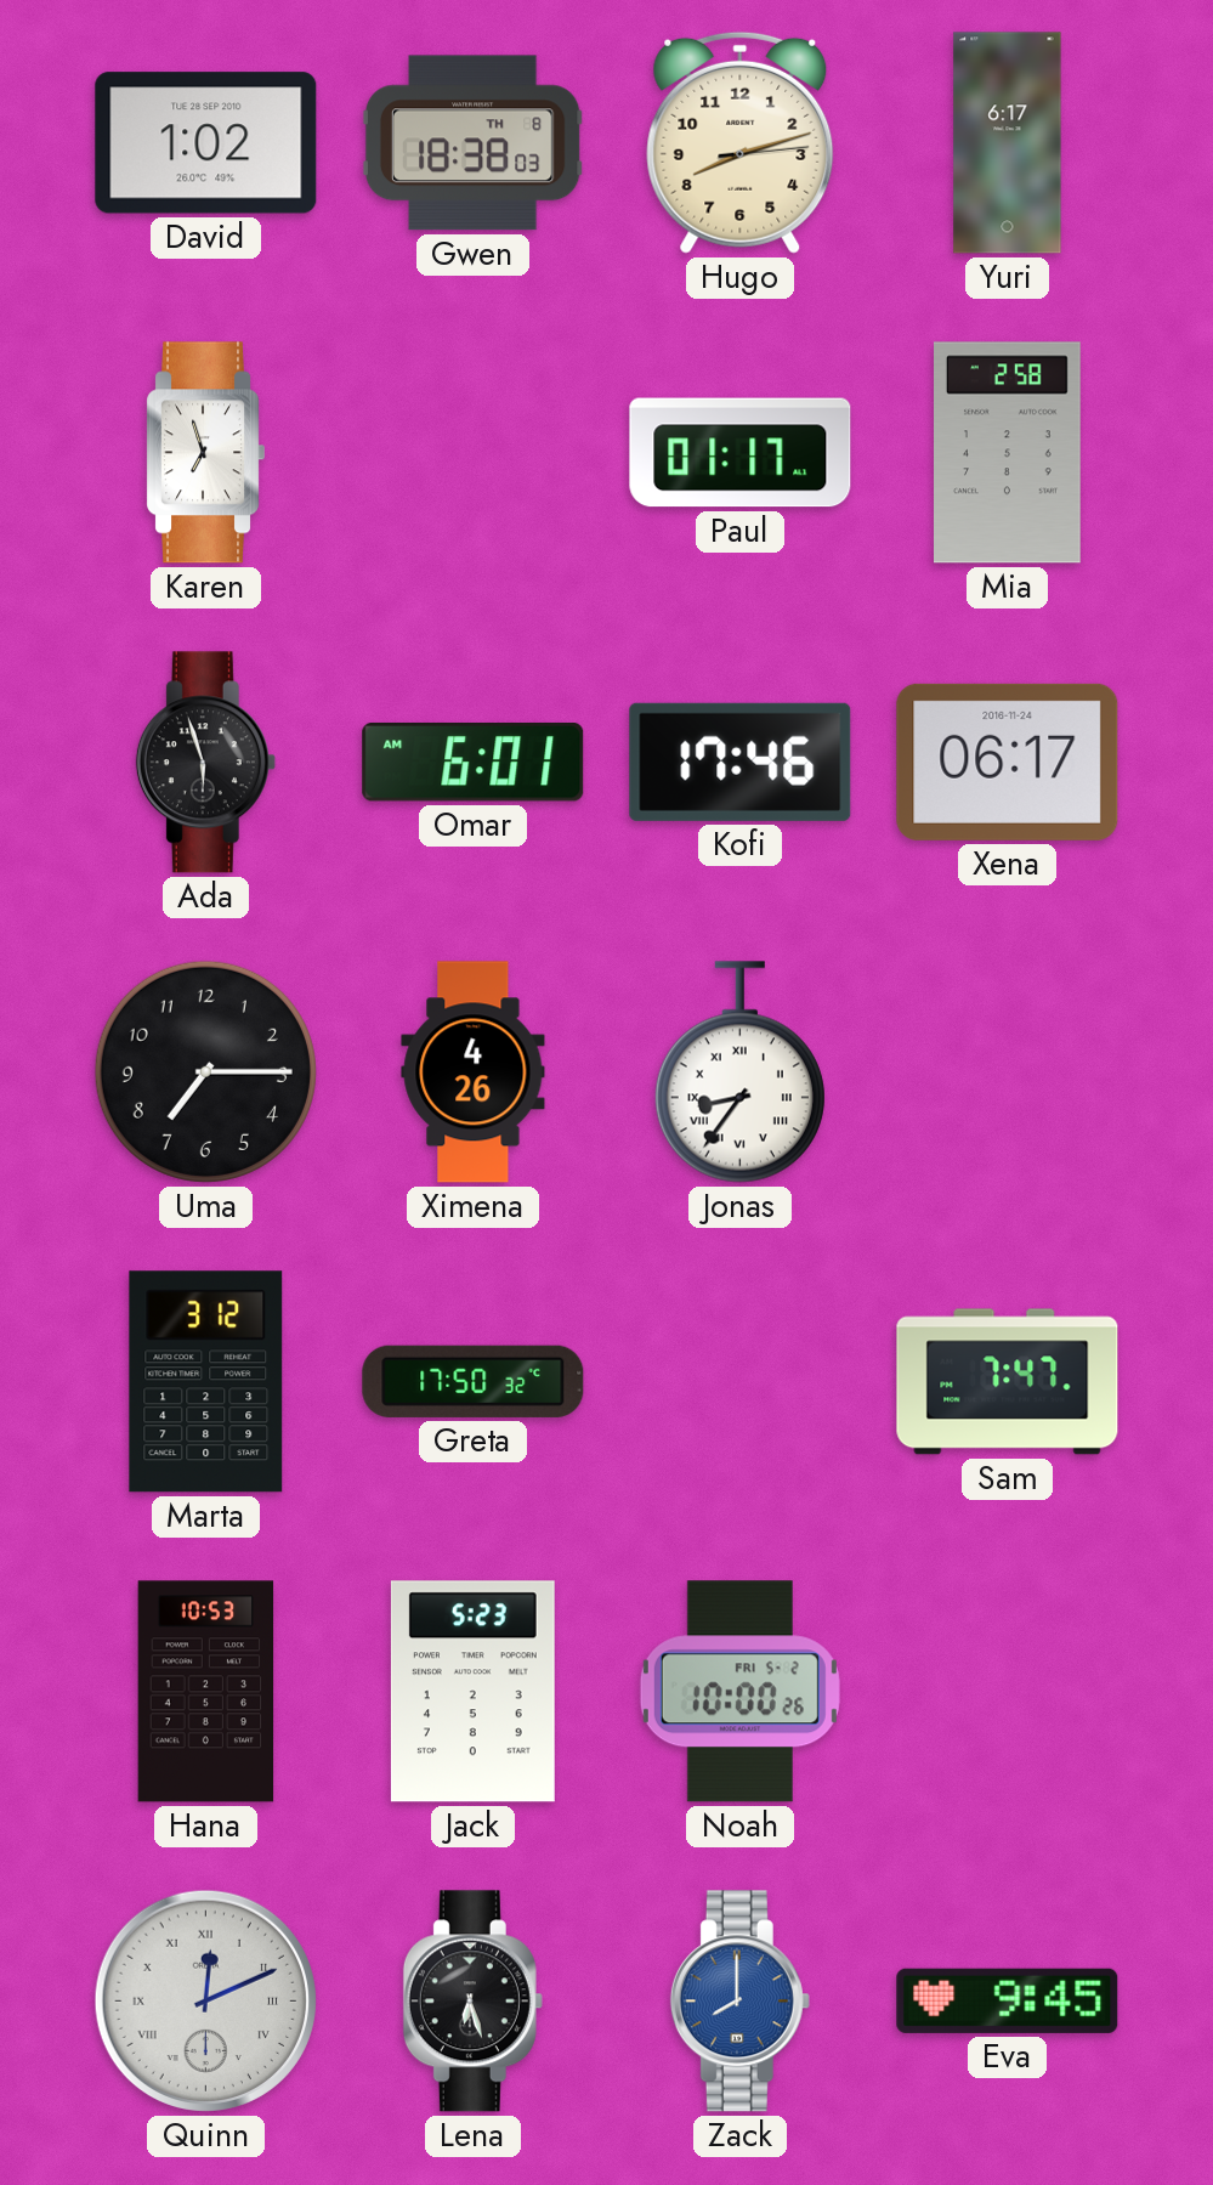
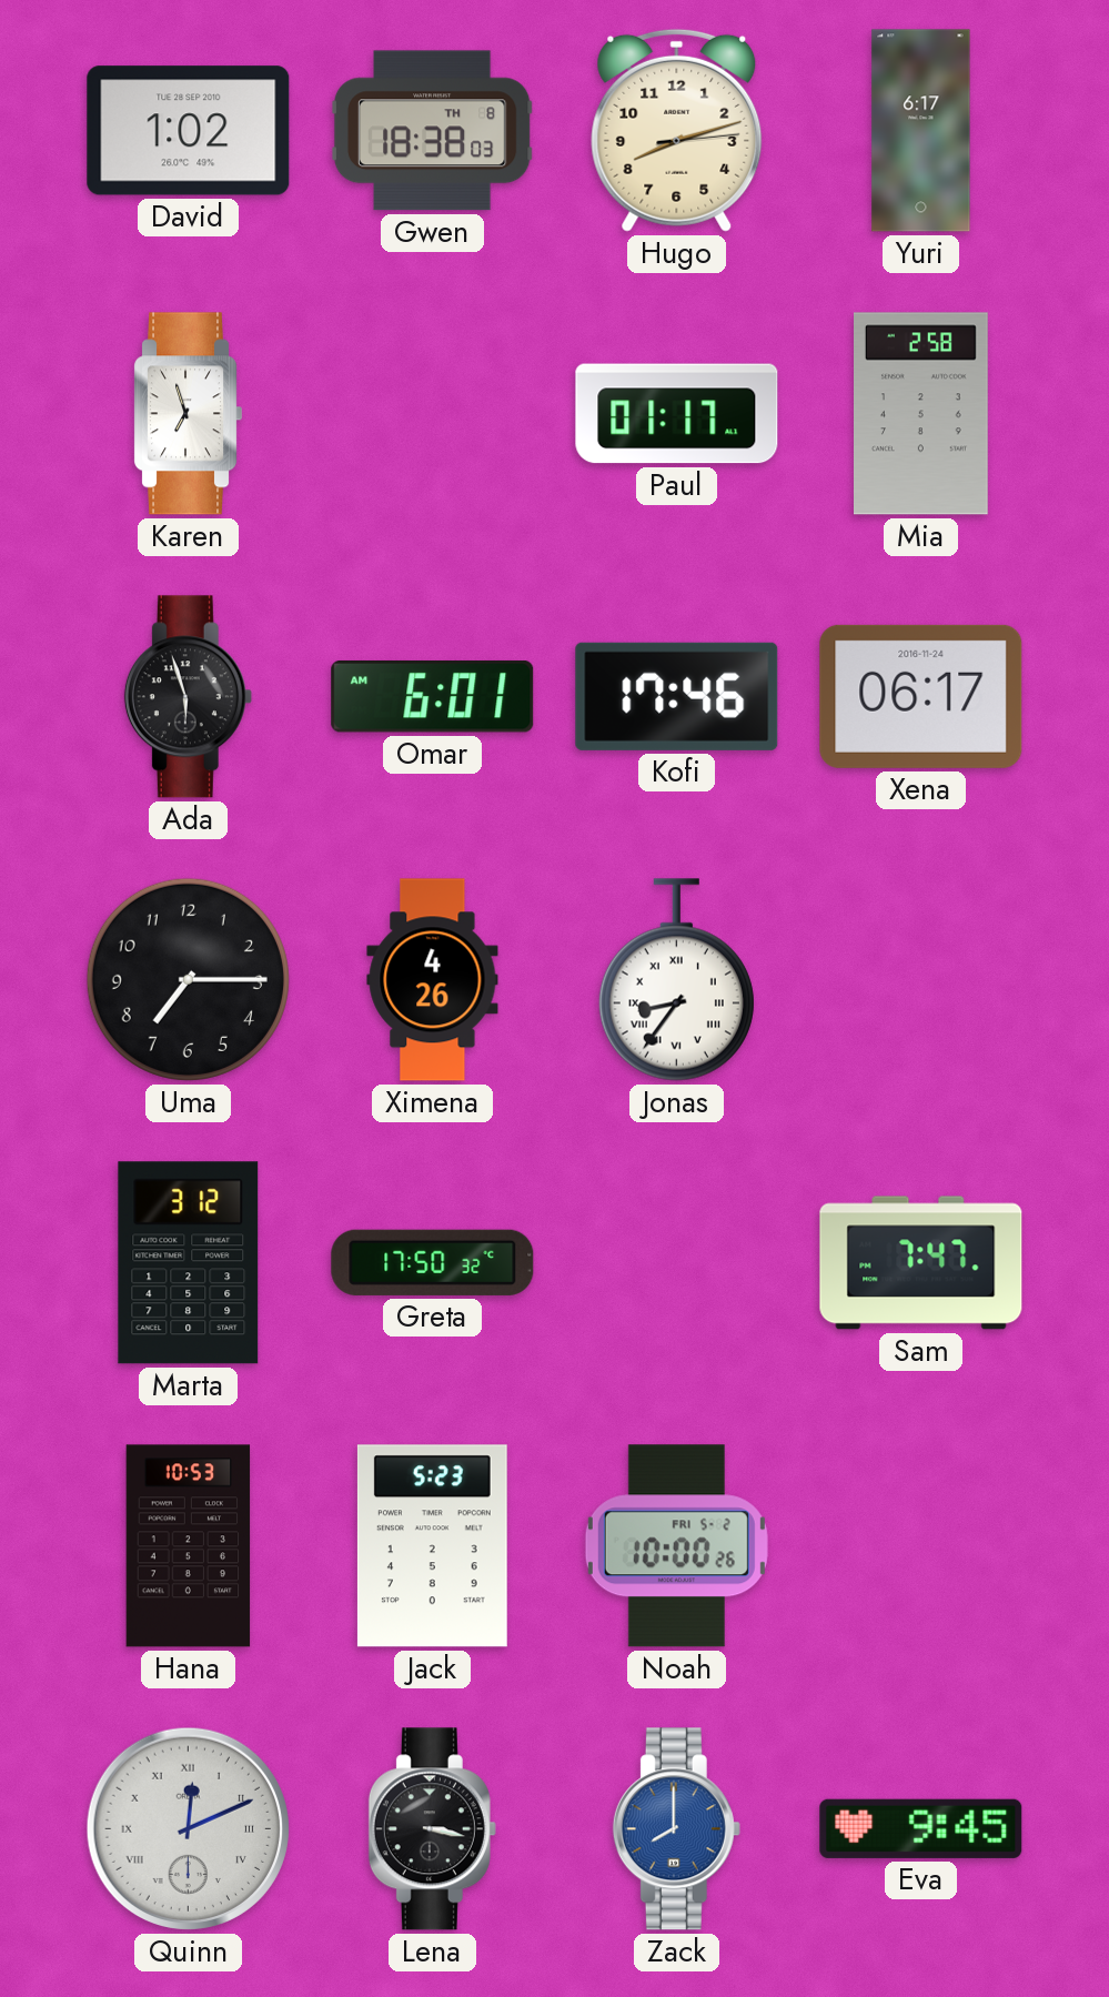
Lena: 6:27 -> 3:17
